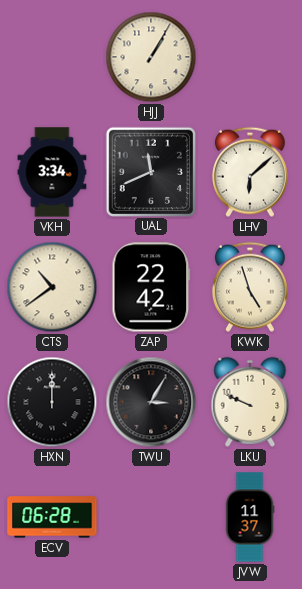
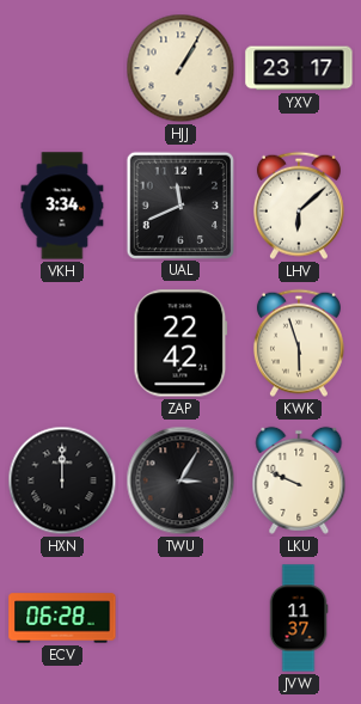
YXV: none -> 23:17
CTS: 10:39 -> none
KWK: 4:57 -> 5:57
